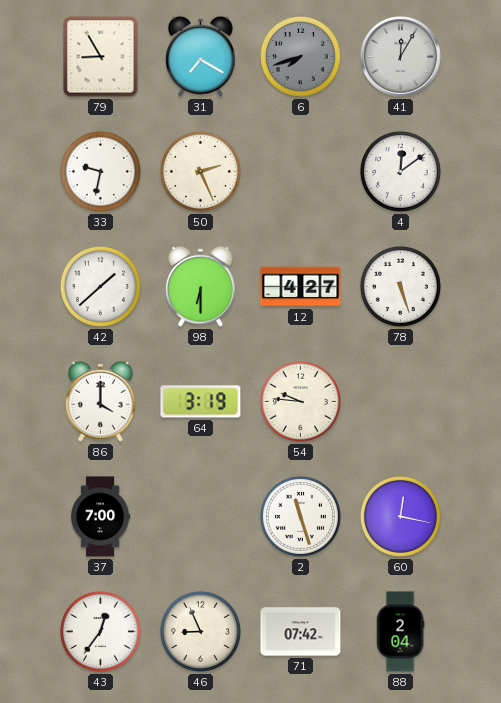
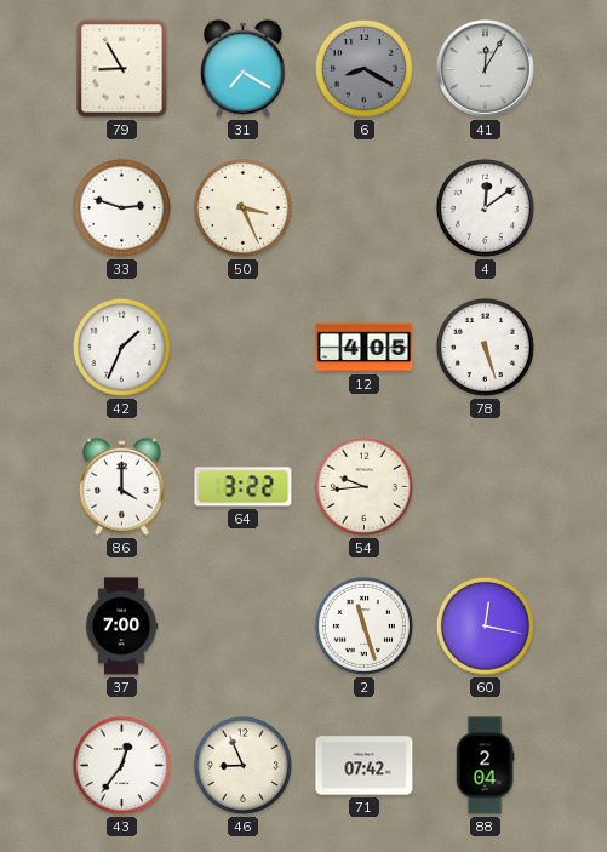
6: 7:42 -> 8:20
33: 9:32 -> 2:48
50: 2:26 -> 3:26
42: 1:38 -> 1:34
98: 6:30 -> none
12: 4:27 -> 4:05
64: 3:19 -> 3:22
54: 9:46 -> 9:44
